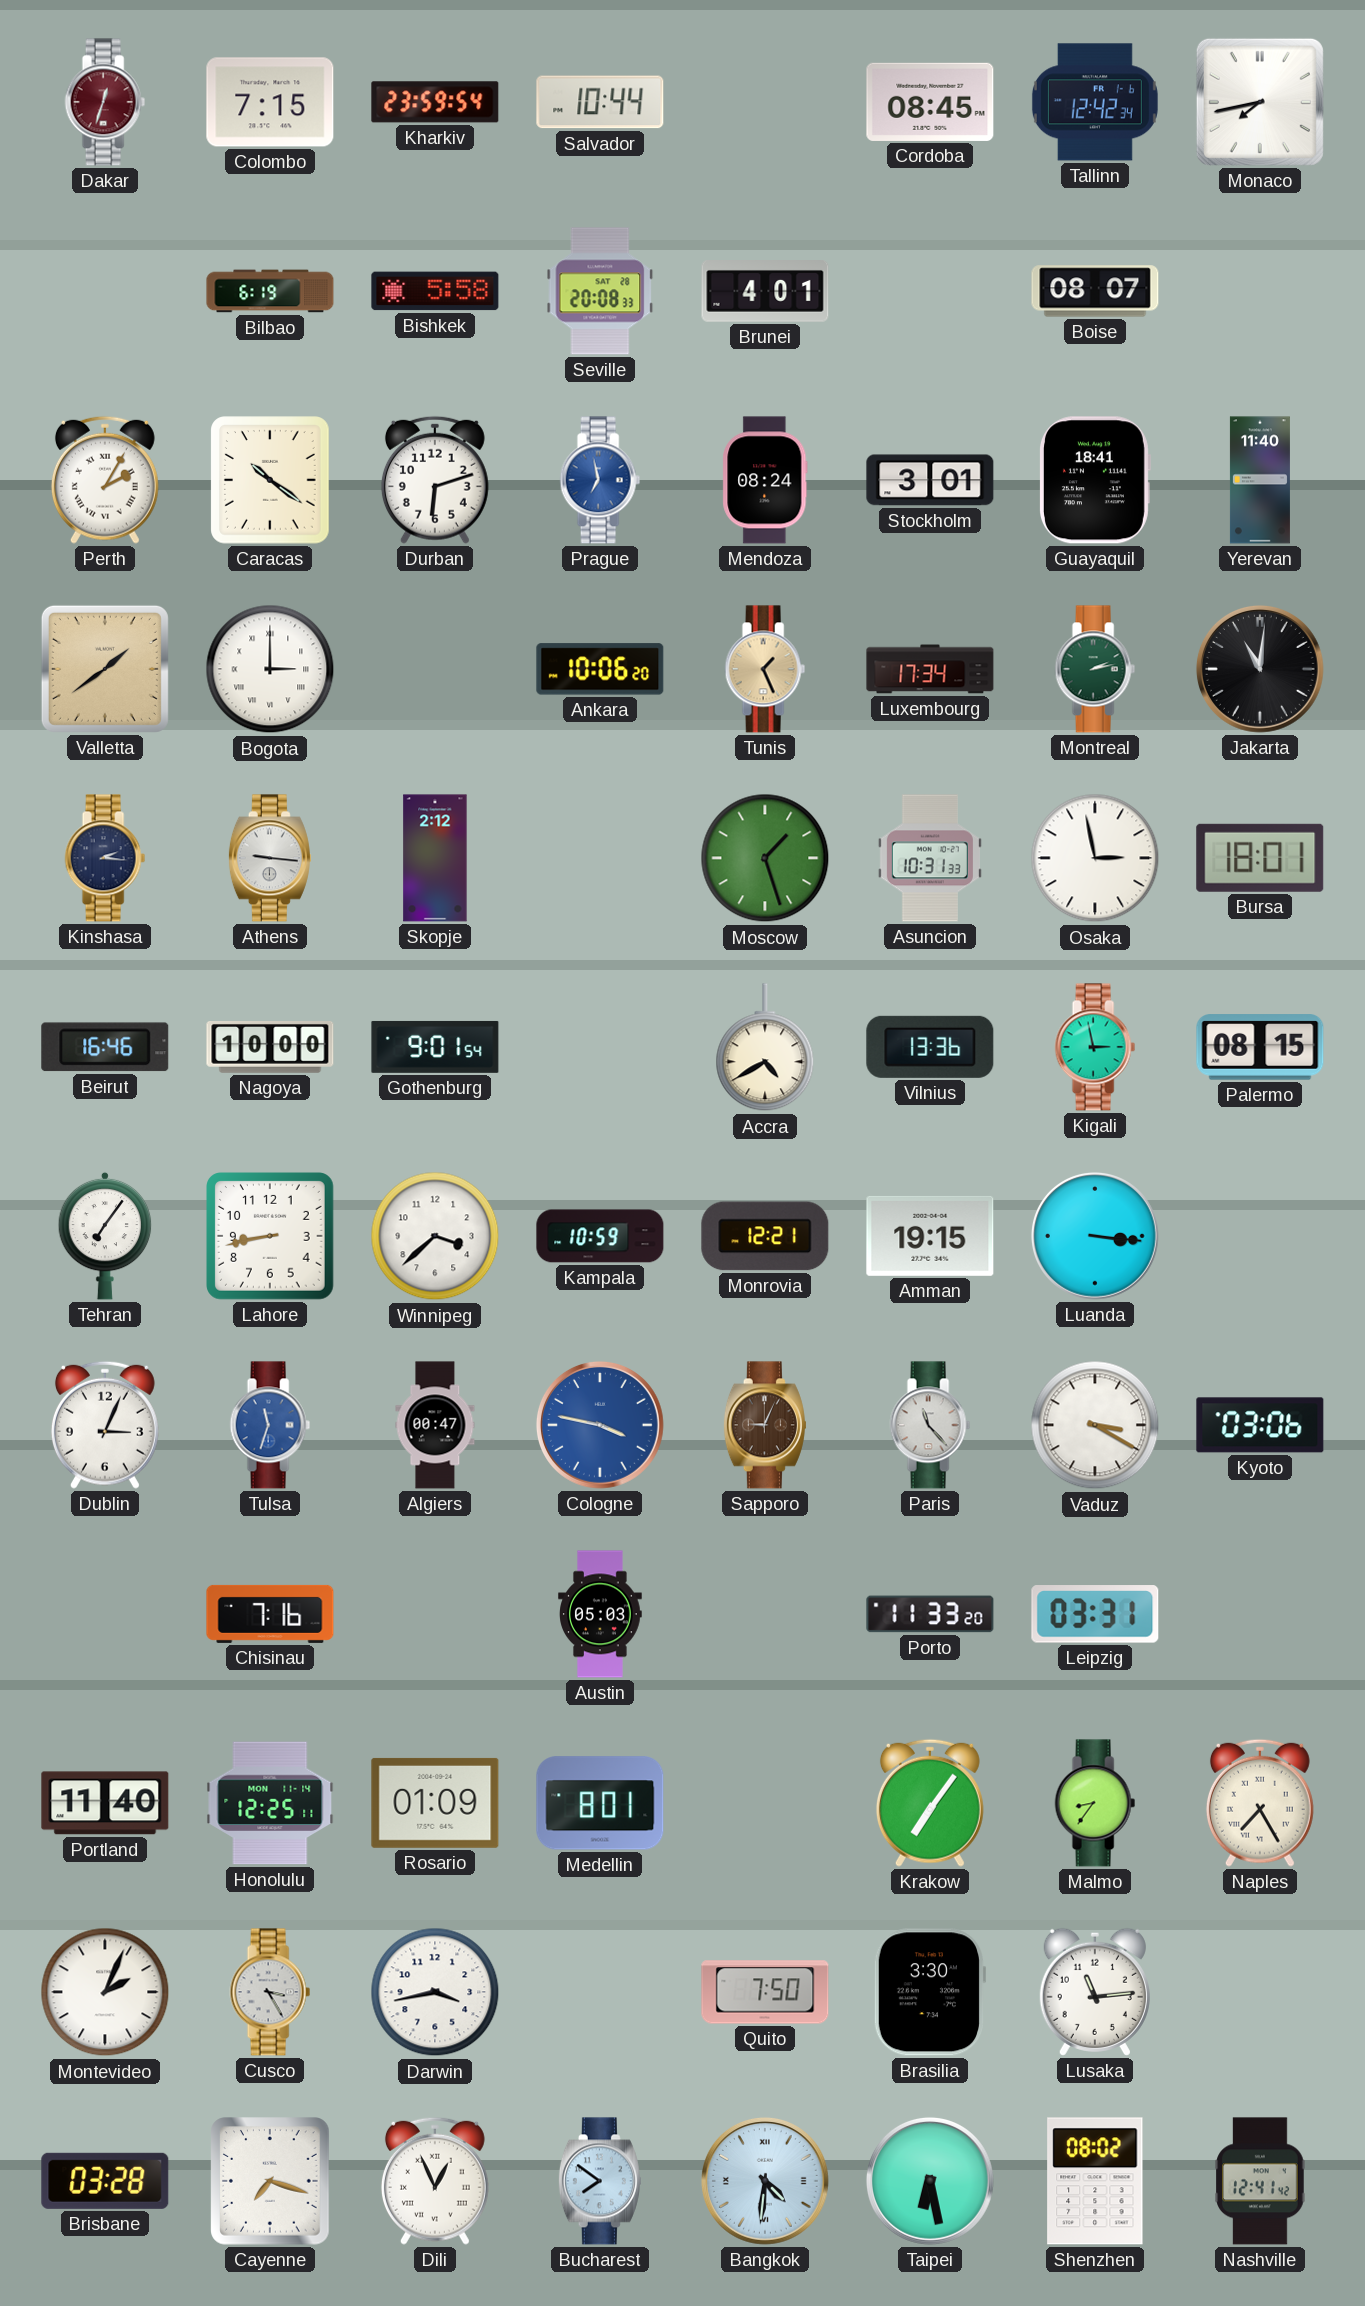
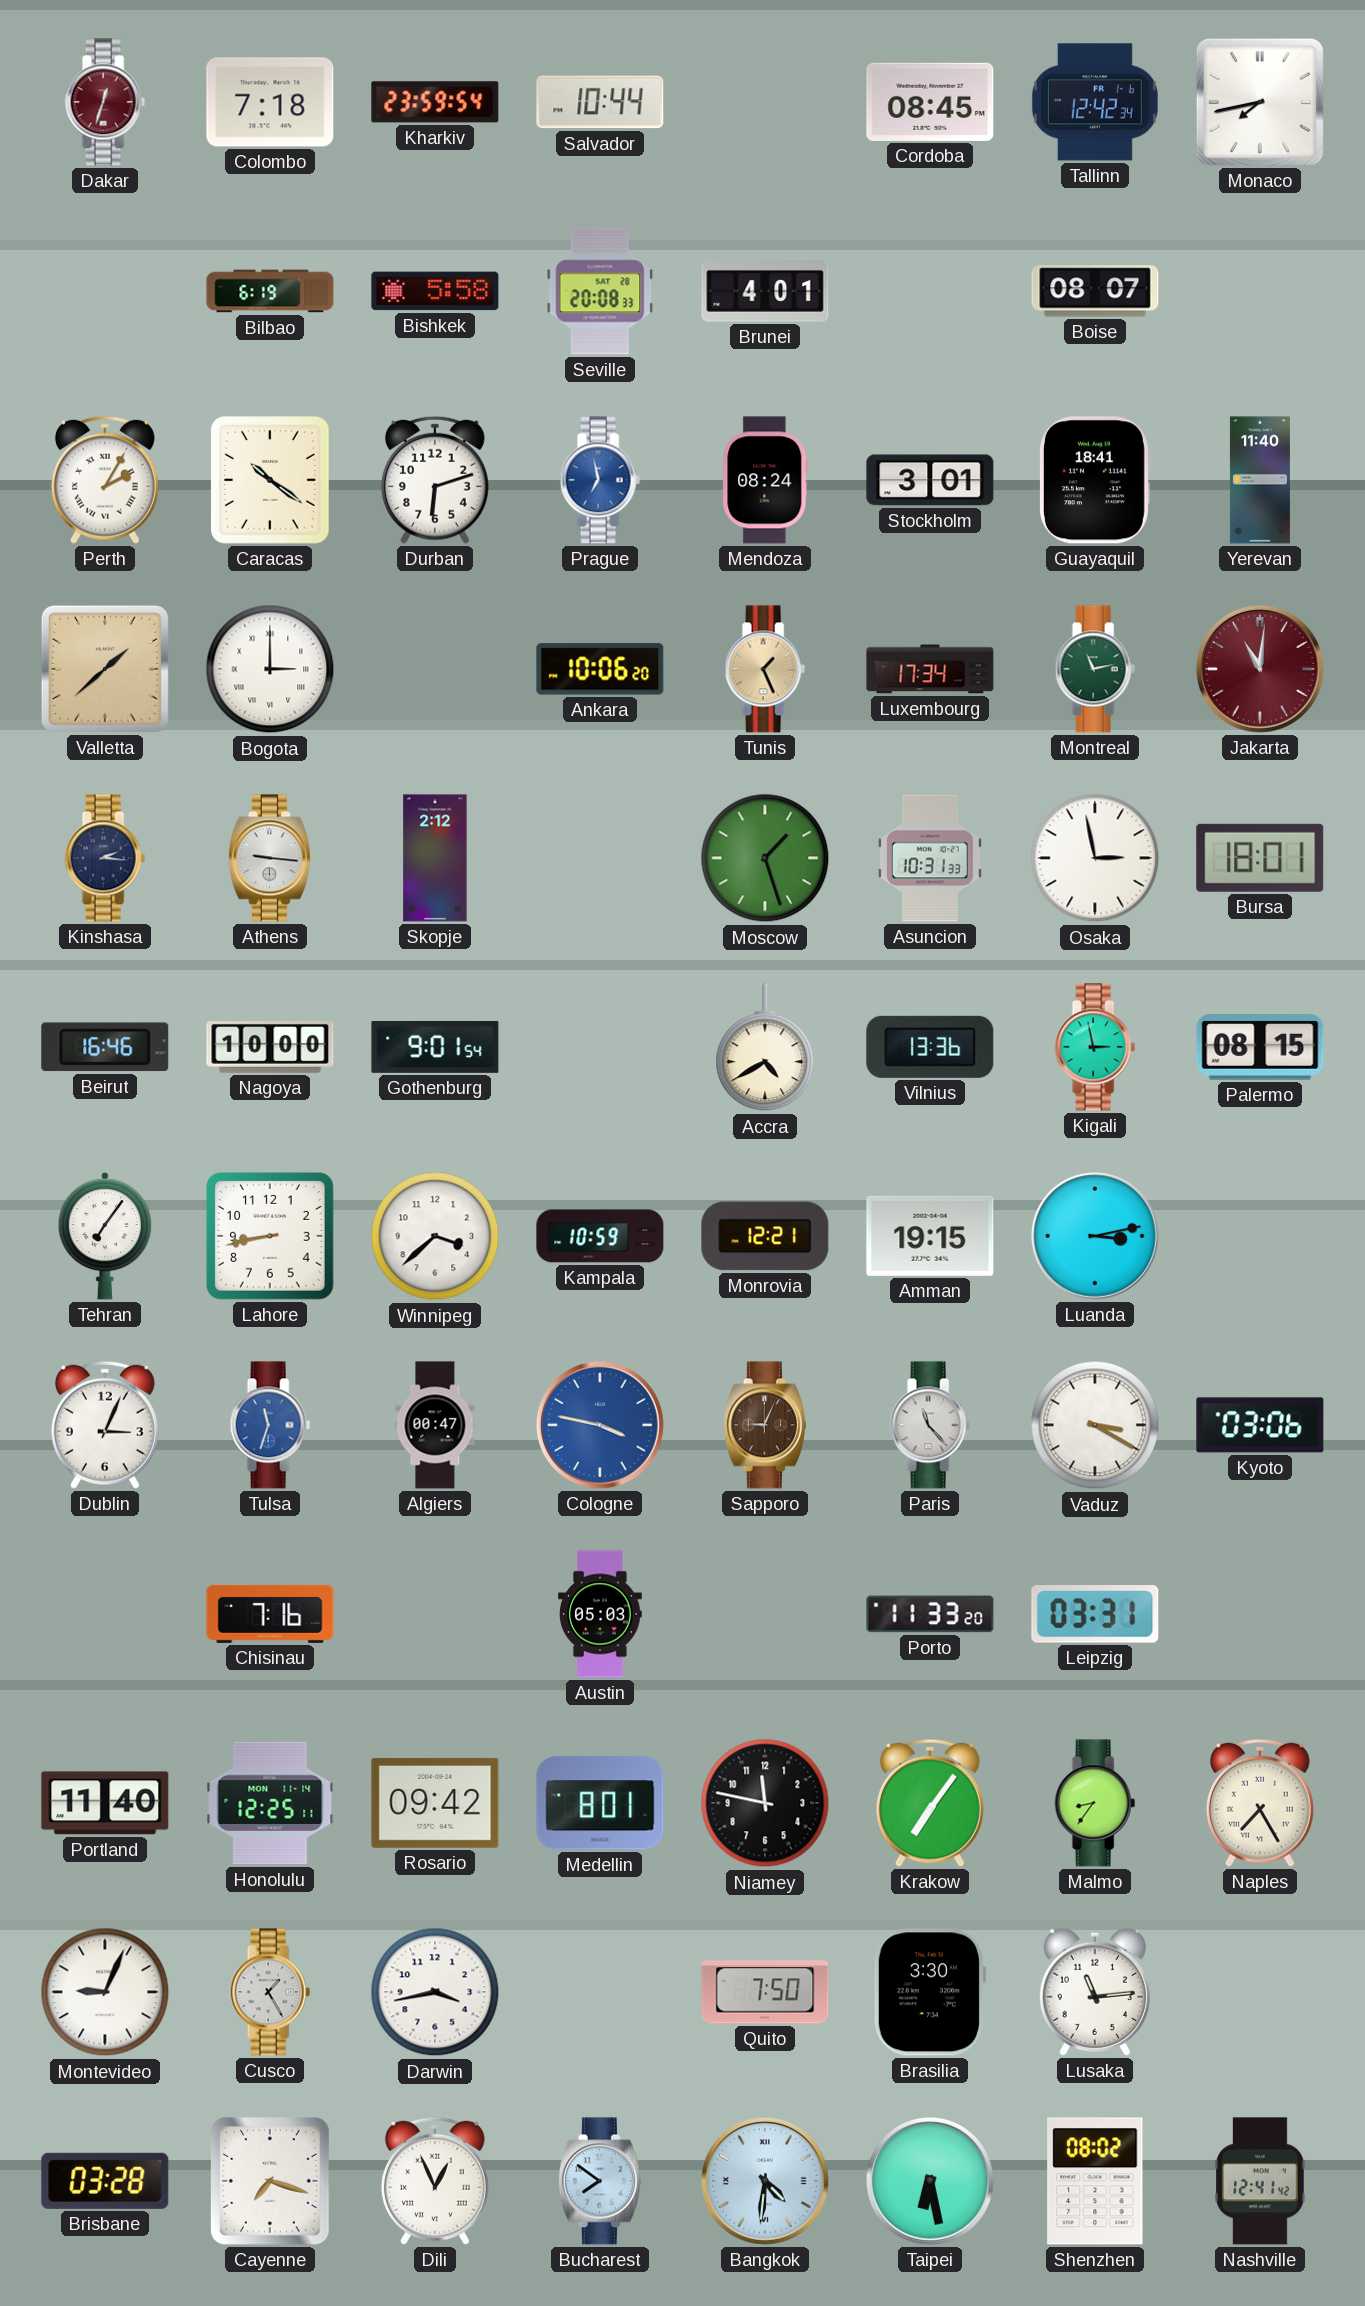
Colombo: 7:15 -> 7:18
Valletta: 1:39 -> 1:38
Montreal: 2:13 -> 11:13
Jakarta dial: black -> burgundy
Luanda: 3:16 -> 3:13
Rosario: 01:09 -> 09:42
Niamey: none -> 11:47
Montevideo: 2:04 -> 9:04
Cusco: 3:25 -> 1:25
